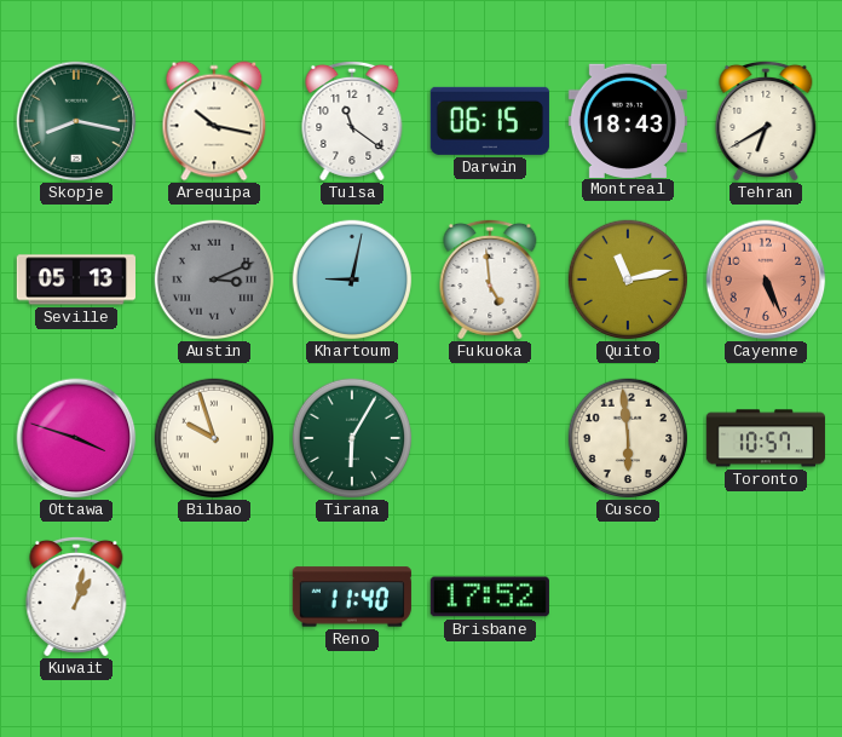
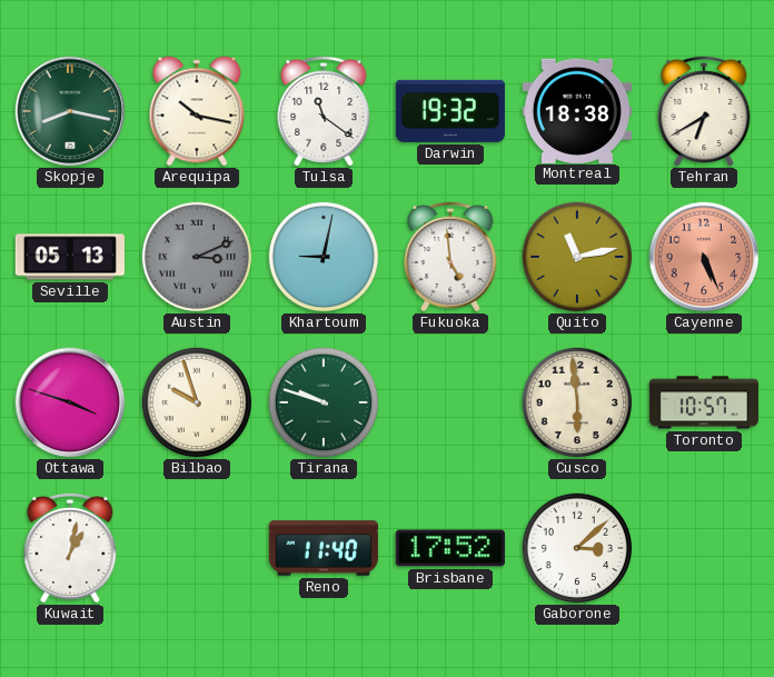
Darwin: 06:15 -> 19:32
Montreal: 18:43 -> 18:38
Tirana: 6:05 -> 9:48
Gaborone: none -> 3:08
